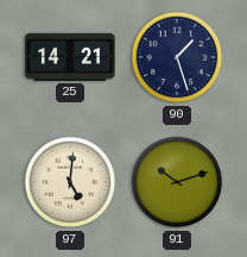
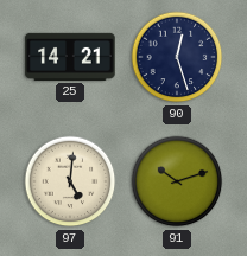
90: 1:27 -> 12:27
